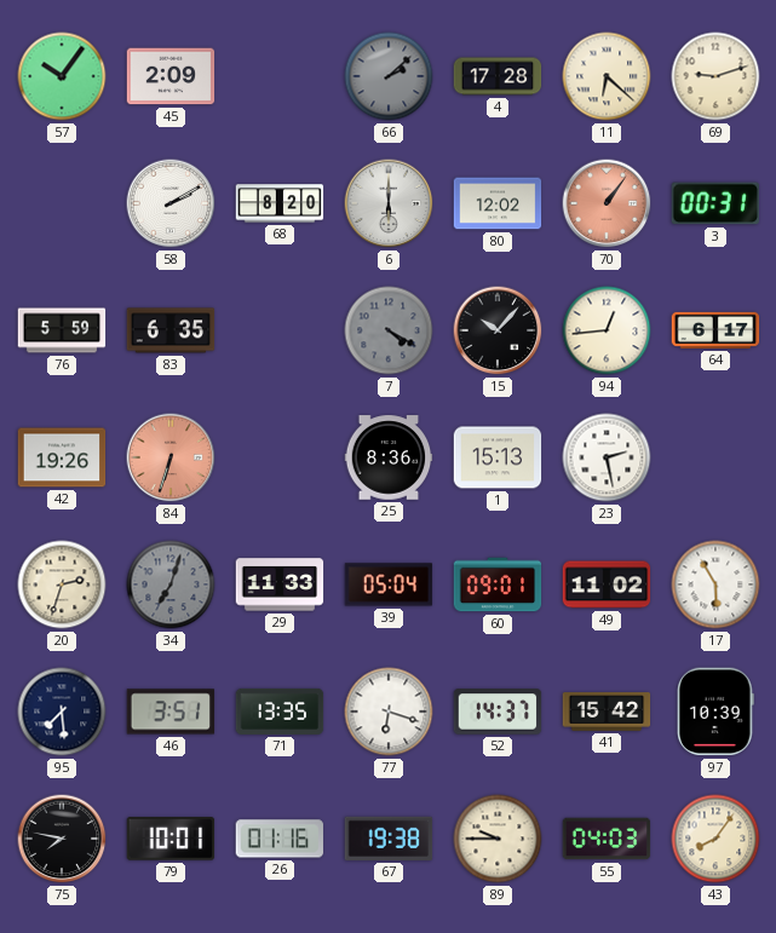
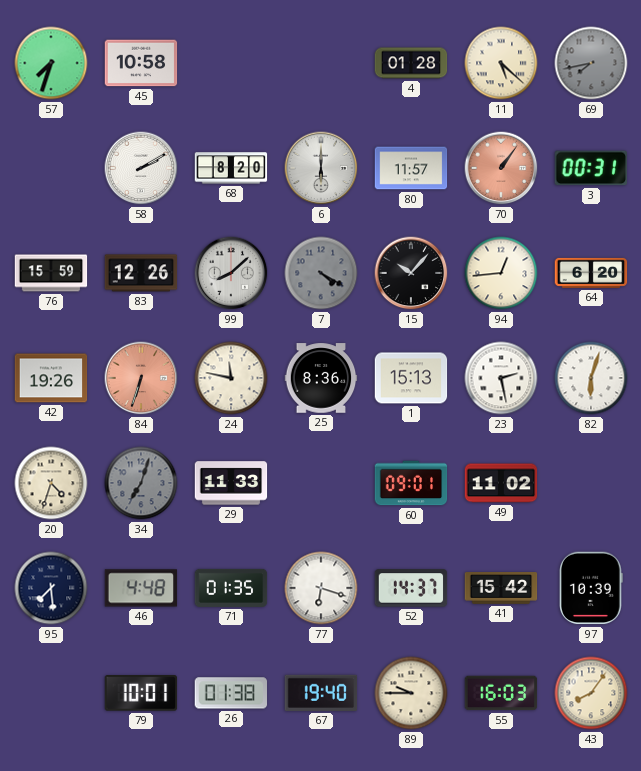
57: 10:06 -> 7:33
45: 2:09 -> 10:58
66: 2:08 -> none
4: 17:28 -> 01:28
11: 6:22 -> 5:22
69: 9:12 -> 7:43
69 dial: cream -> grey
80: 12:02 -> 11:57
76: 5:59 -> 15:59
83: 6:35 -> 12:26
99: none -> 8:08
64: 6:17 -> 6:20
24: none -> 11:47
82: none -> 6:03
20: 2:33 -> 4:33
39: 05:04 -> none
17: 5:55 -> none
46: 3:51 -> 4:48
71: 13:35 -> 01:35
75: 7:47 -> none
26: 01:16 -> 01:38
67: 19:38 -> 19:40
55: 04:03 -> 16:03
